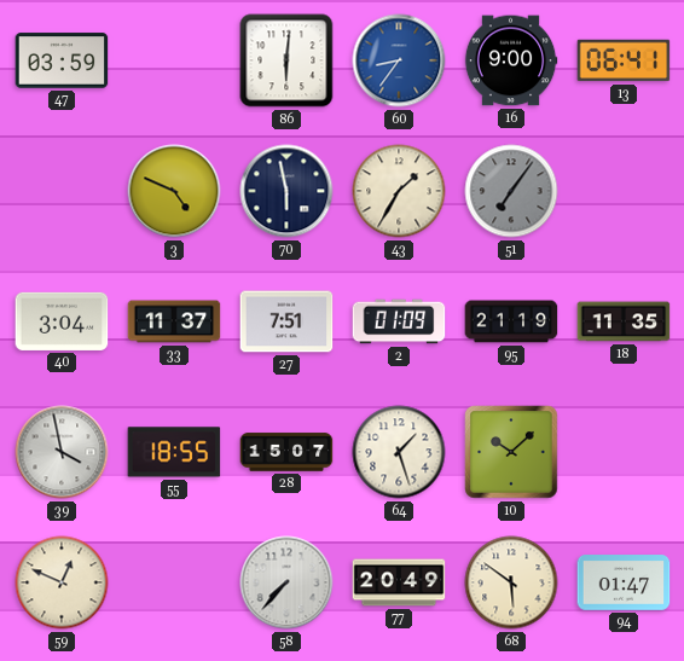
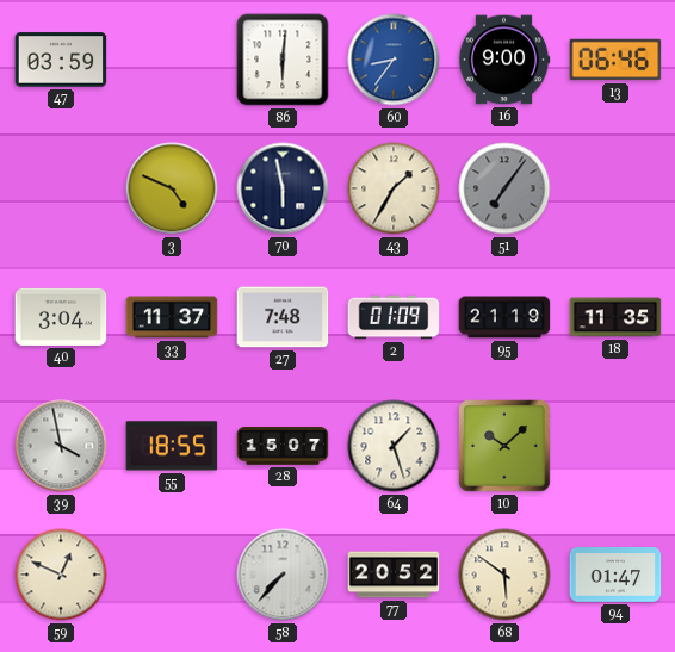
13: 06:41 -> 06:46
27: 7:51 -> 7:48
77: 20:49 -> 20:52
